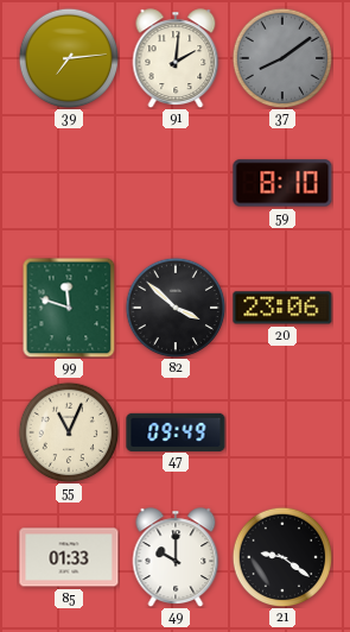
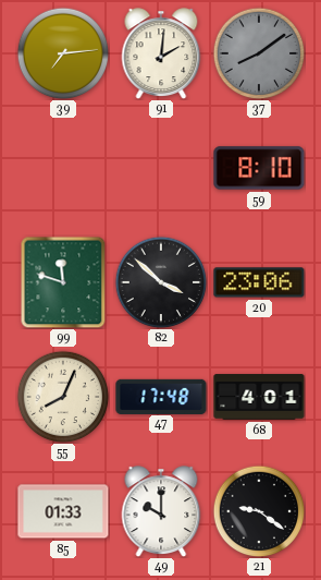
55: 11:04 -> 8:04
47: 09:49 -> 17:48
68: none -> 4:01
